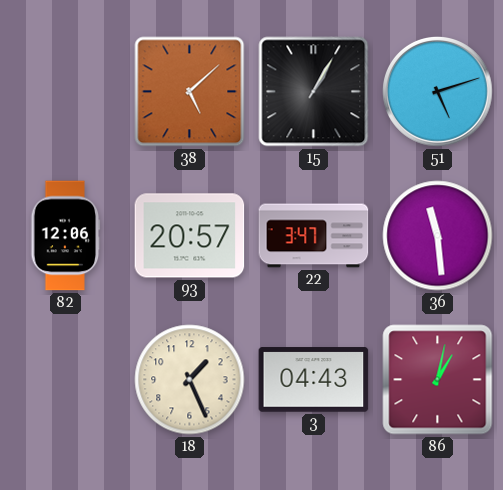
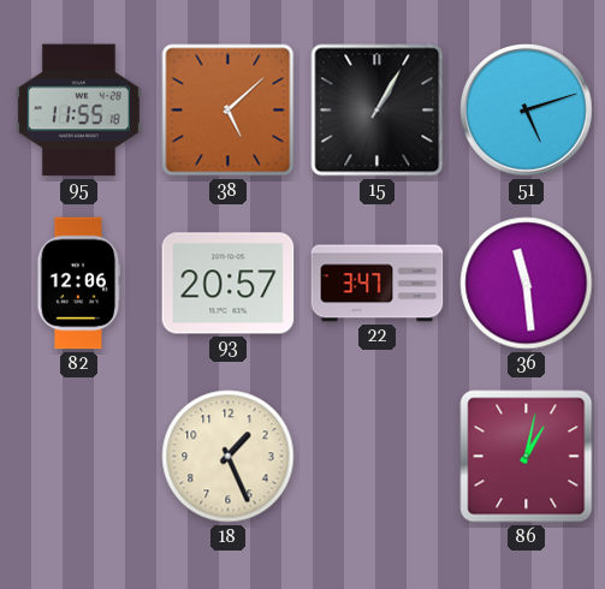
95: none -> 11:55
3: 04:43 -> none
